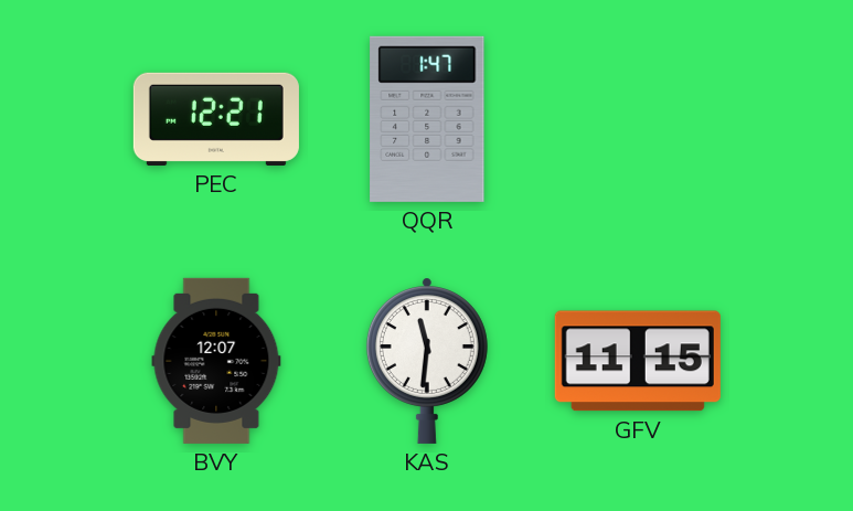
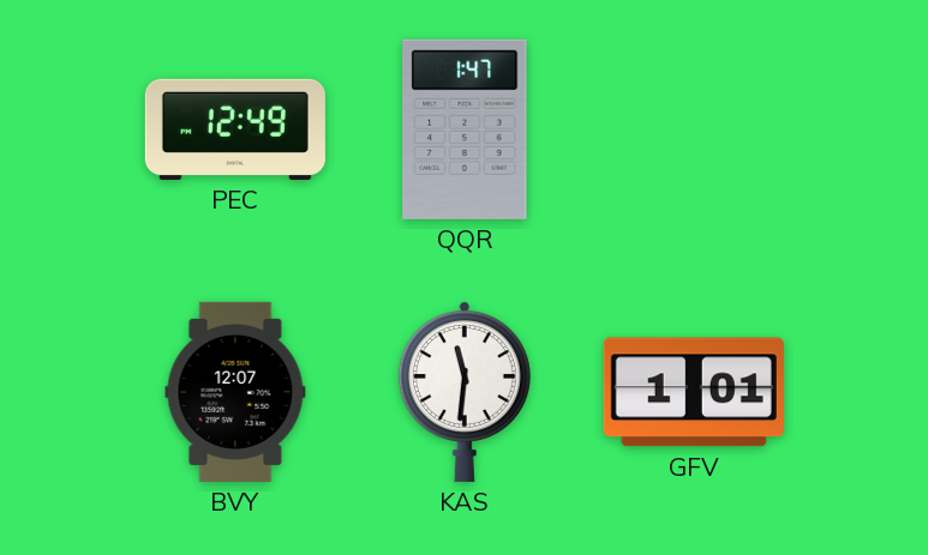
PEC: 12:21 -> 12:49
GFV: 11:15 -> 1:01
